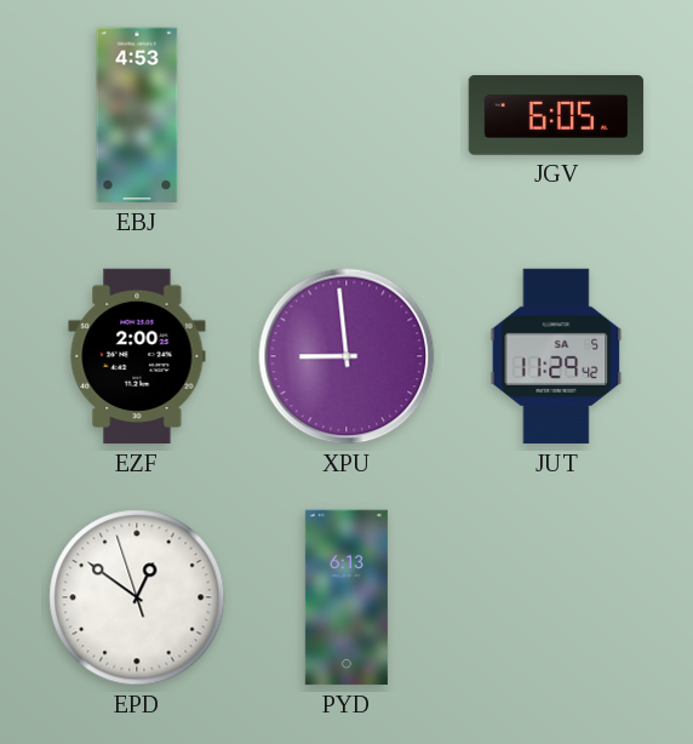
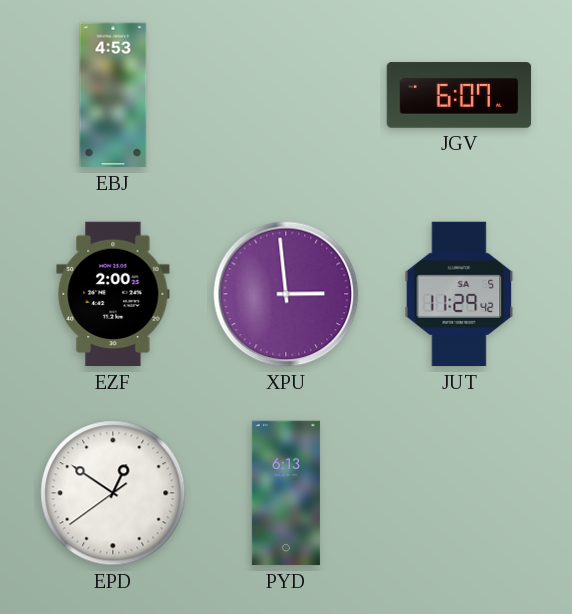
JGV: 6:05 -> 6:07
XPU: 8:59 -> 2:59
EPD: 12:50:57 -> 12:50:39
